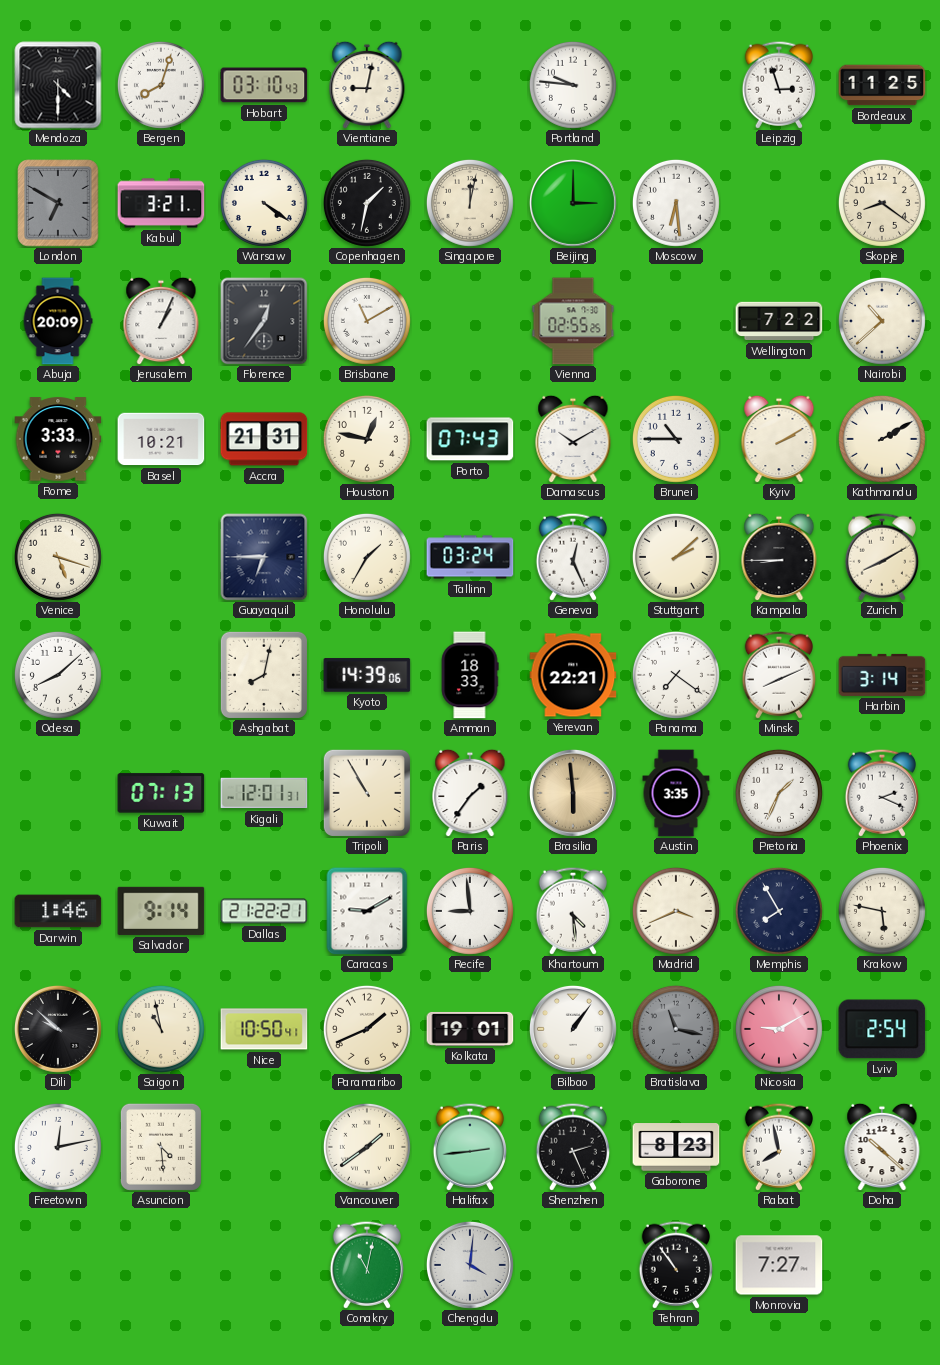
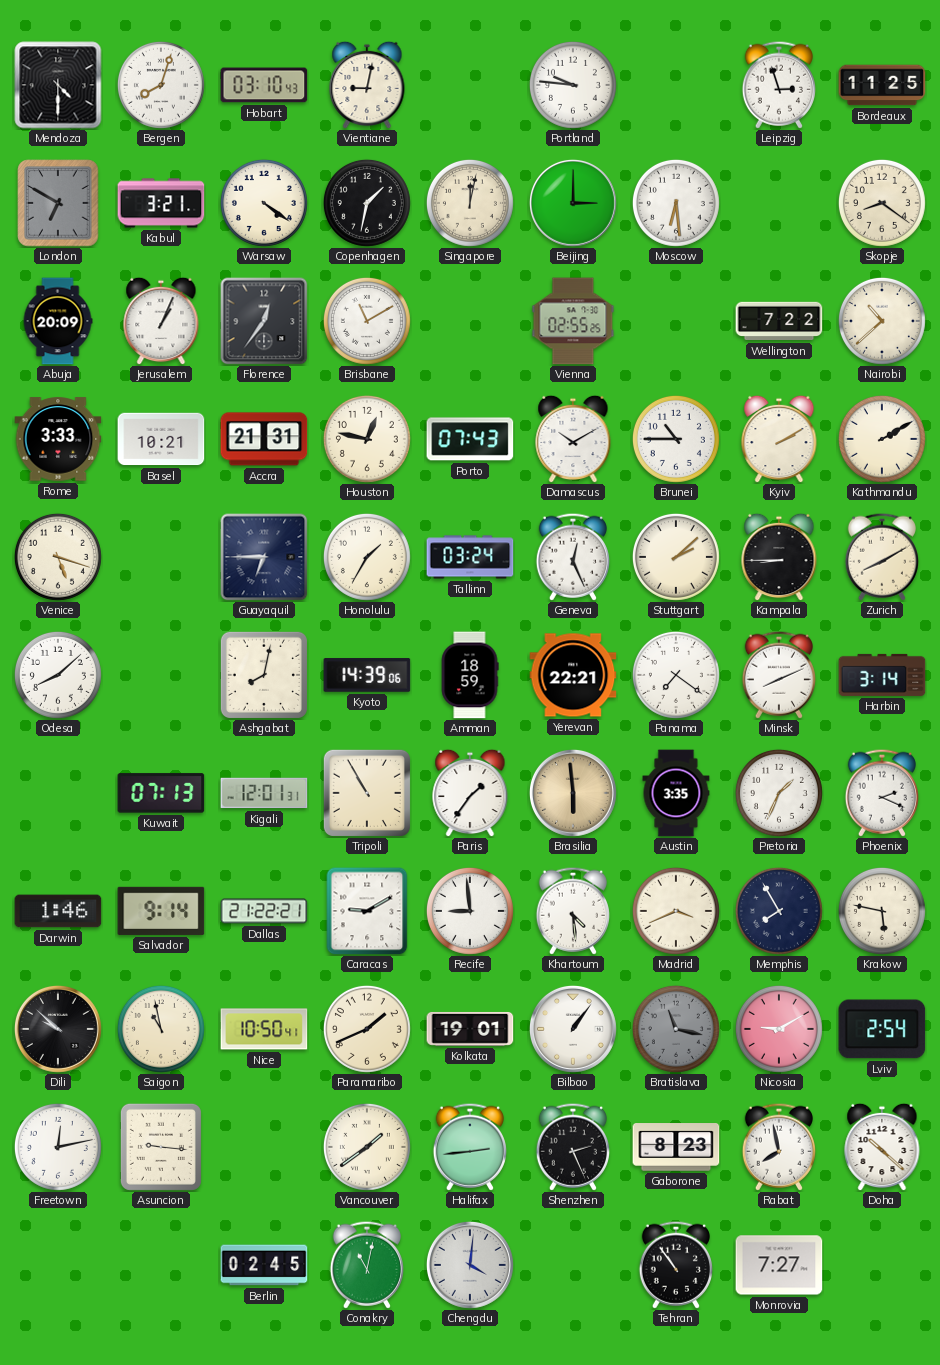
Amman: 18:33 -> 18:59
Asuncion: 4:29 -> 9:16
Berlin: none -> 02:45
